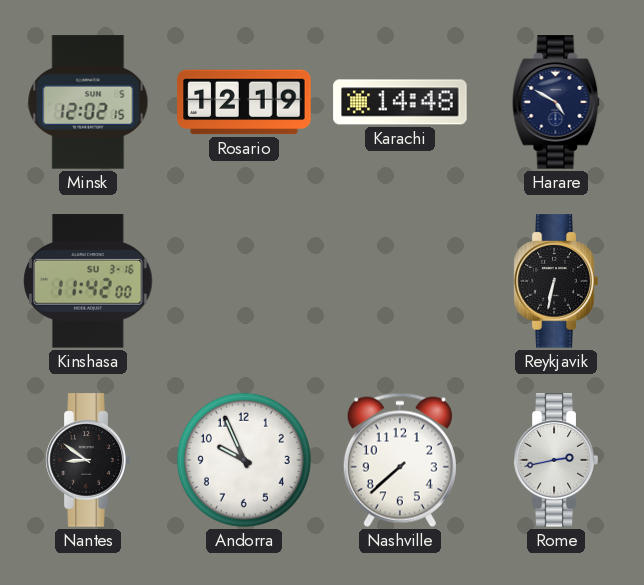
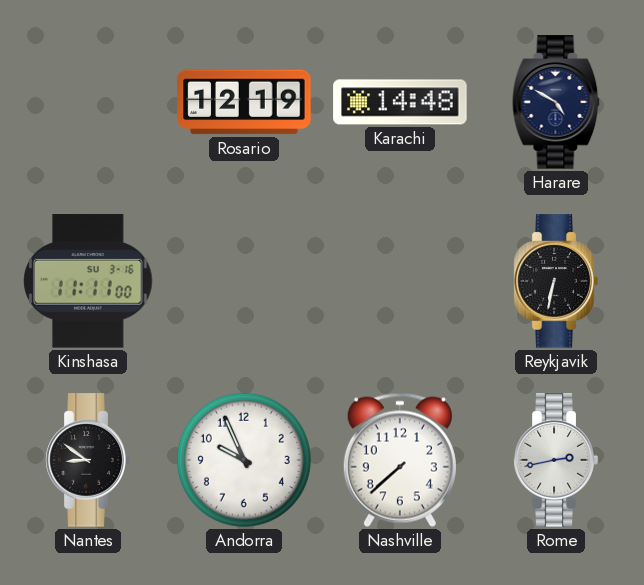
Minsk: 12:02 -> none
Kinshasa: 11:42 -> 11:11
